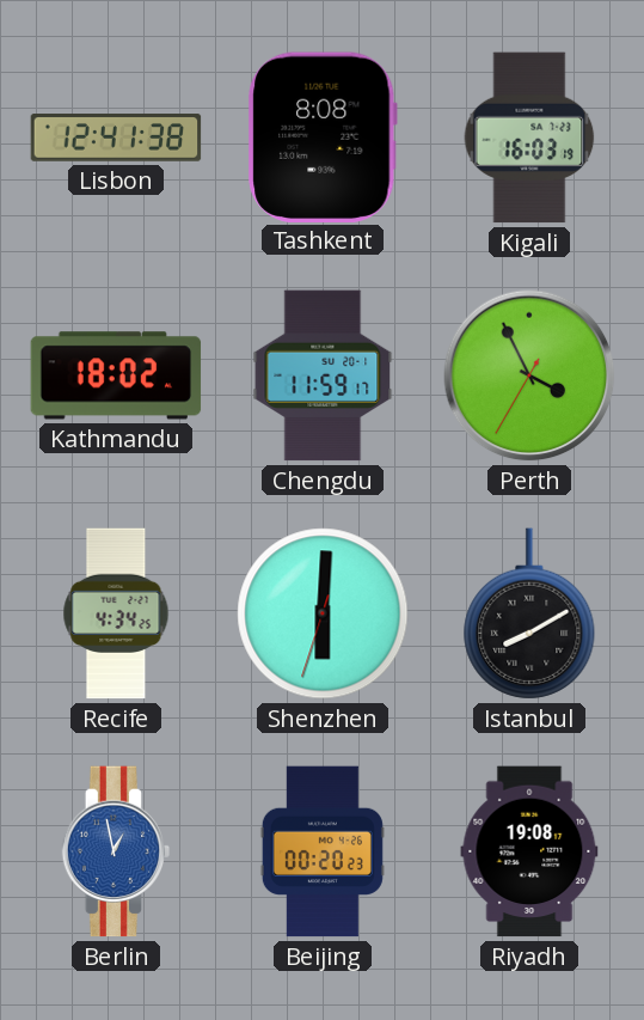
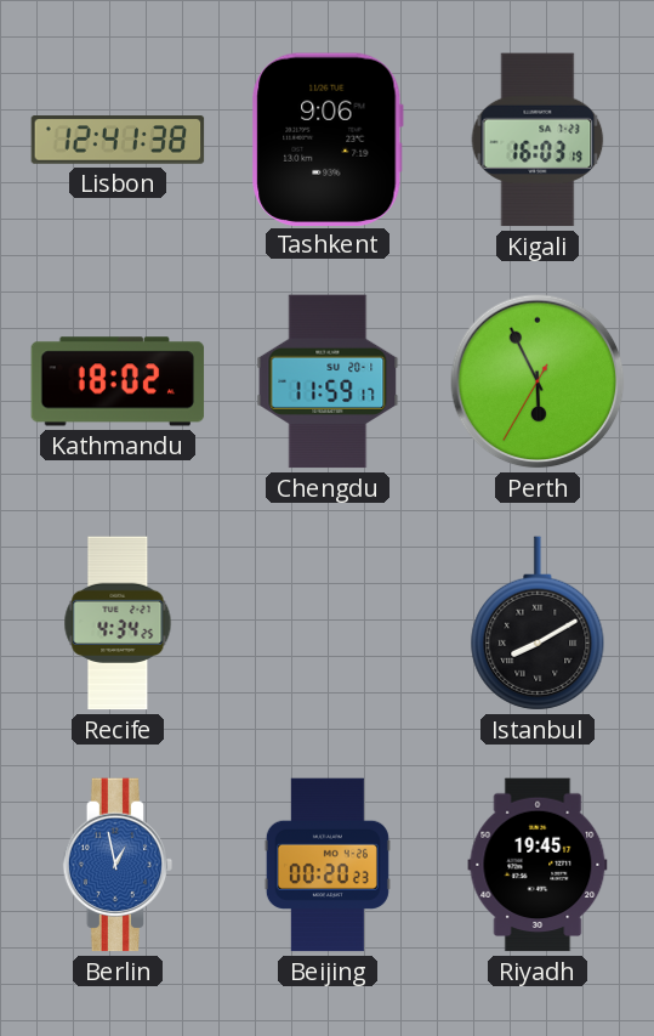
Tashkent: 8:08 -> 9:06
Perth: 3:55 -> 5:55
Shenzhen: 6:00 -> none
Riyadh: 19:08 -> 19:45
